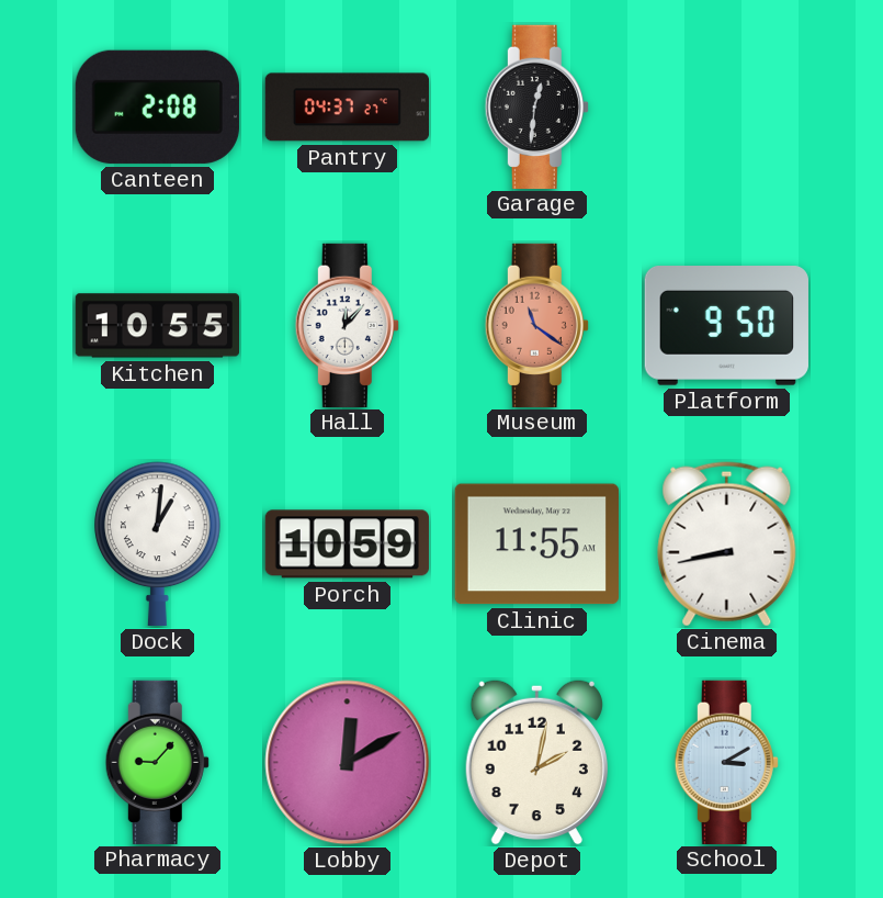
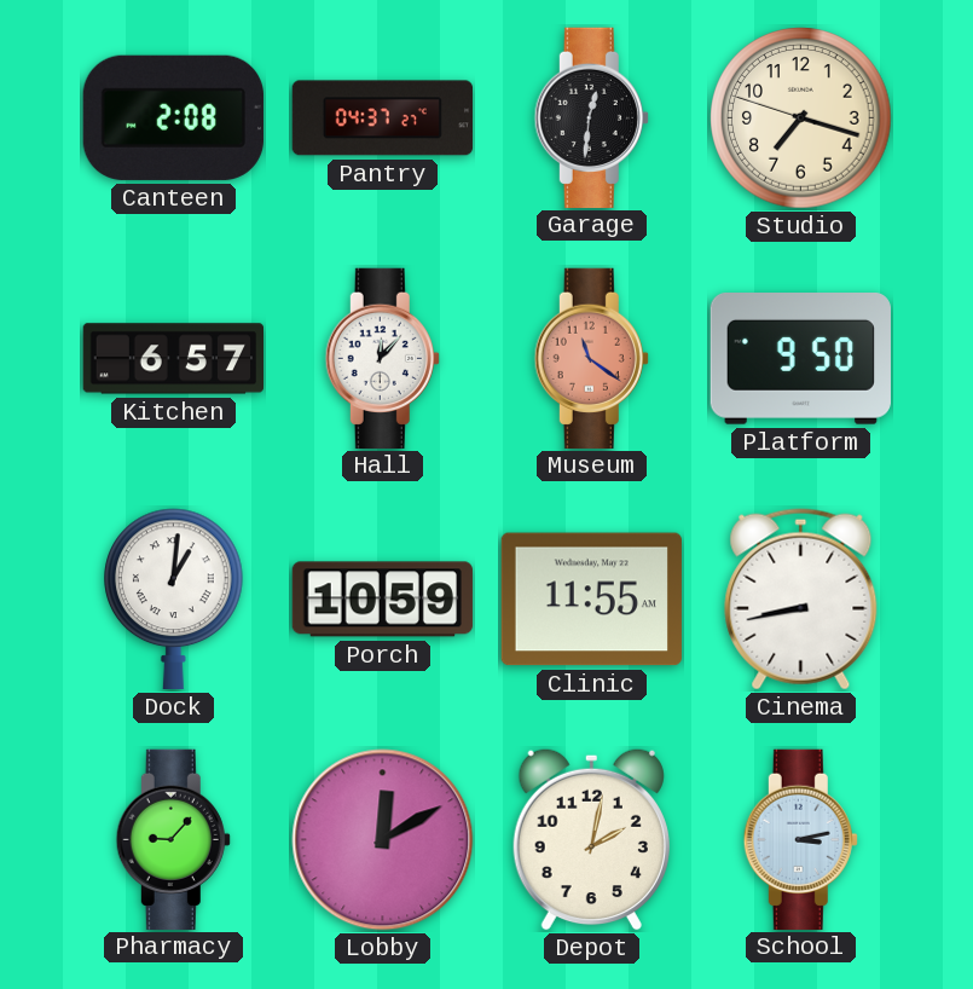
Studio: none -> 7:17
Kitchen: 10:55 -> 6:57
School: 3:10 -> 3:13
